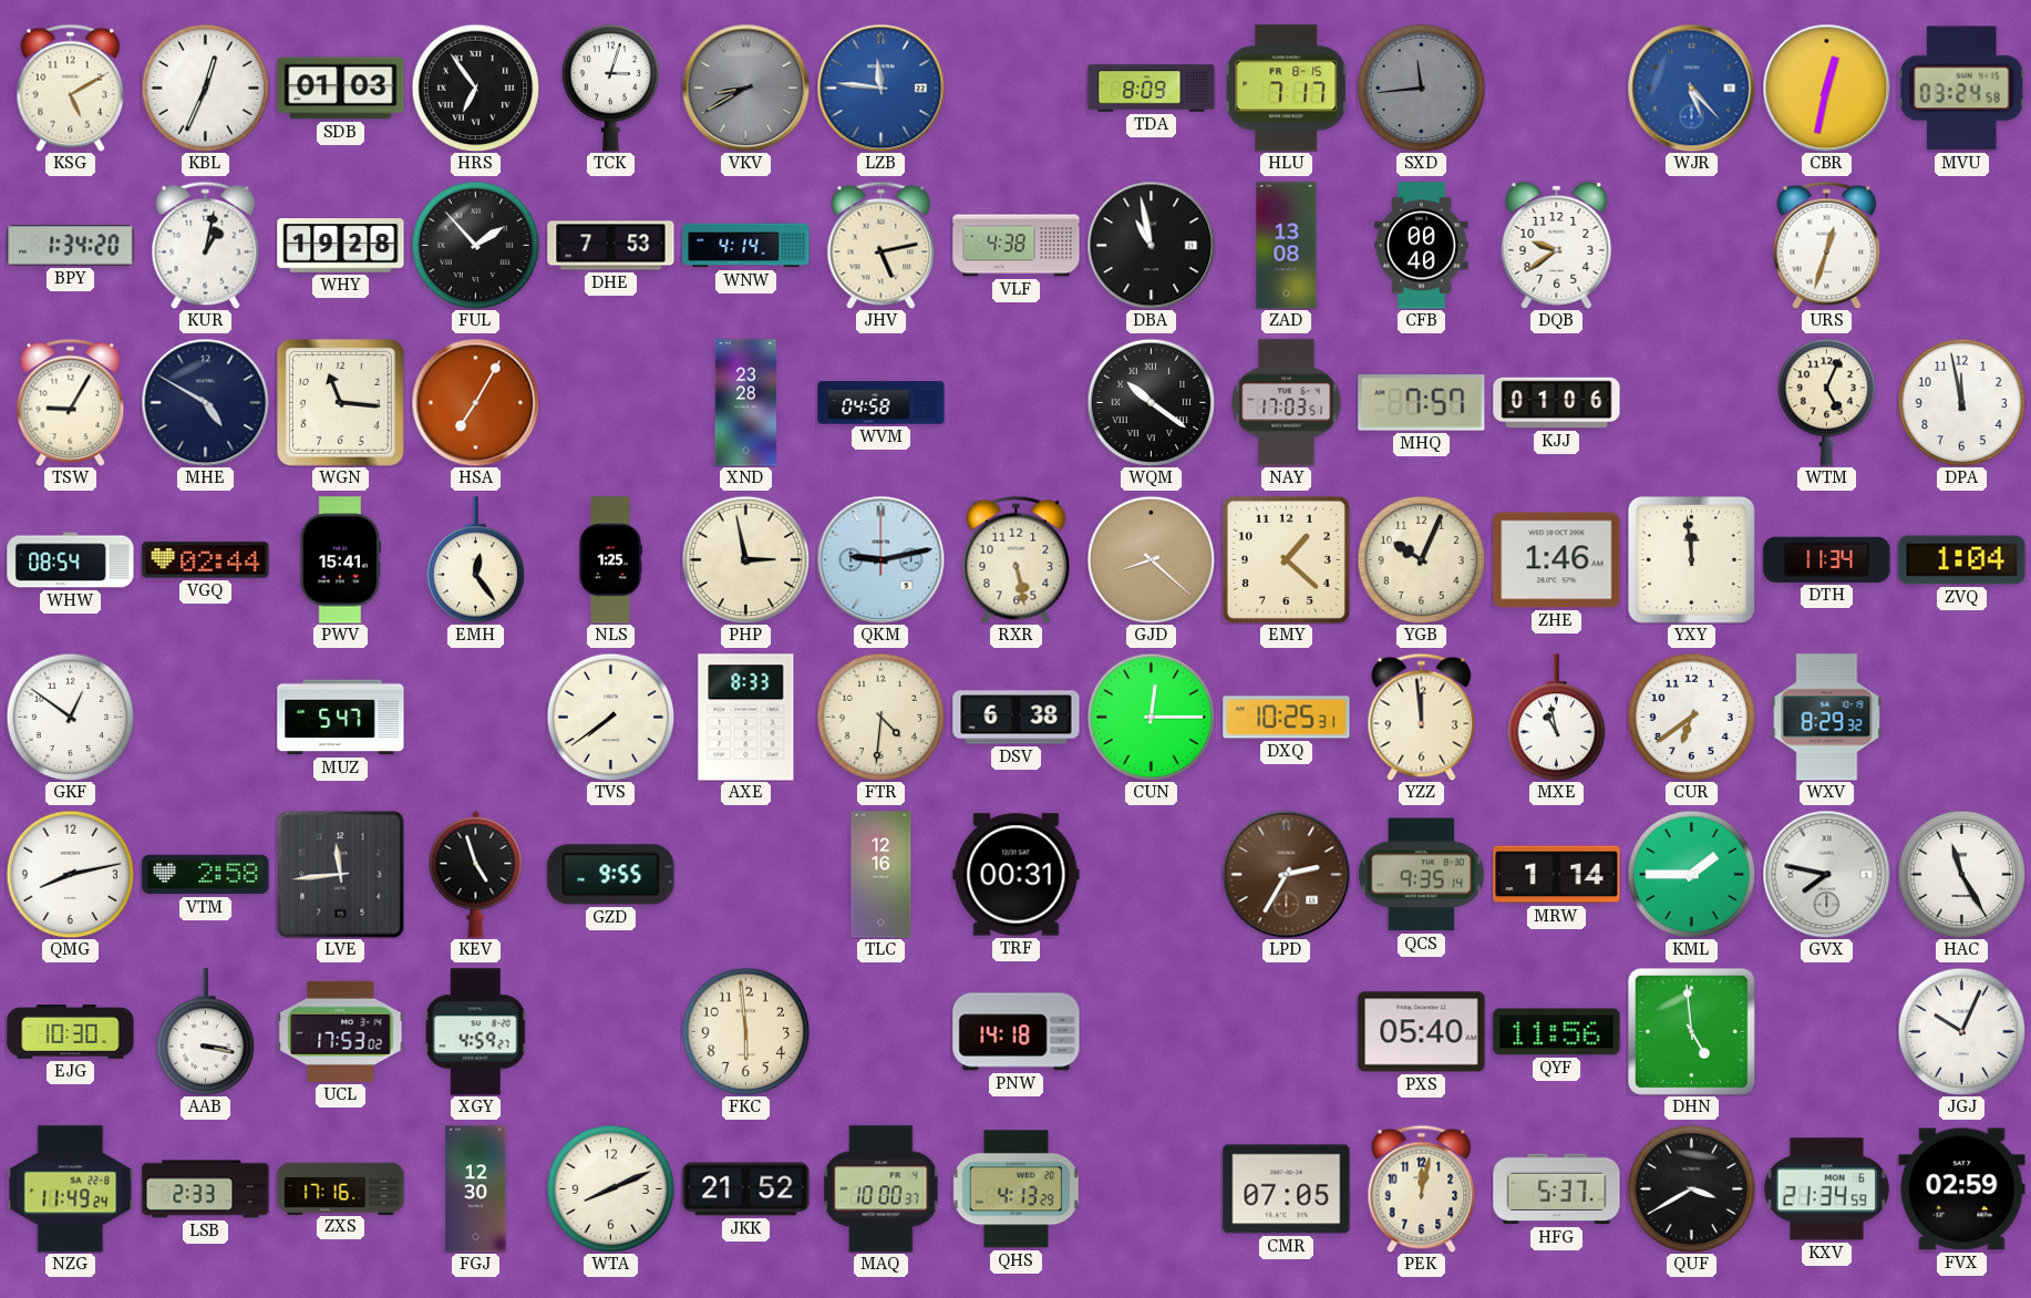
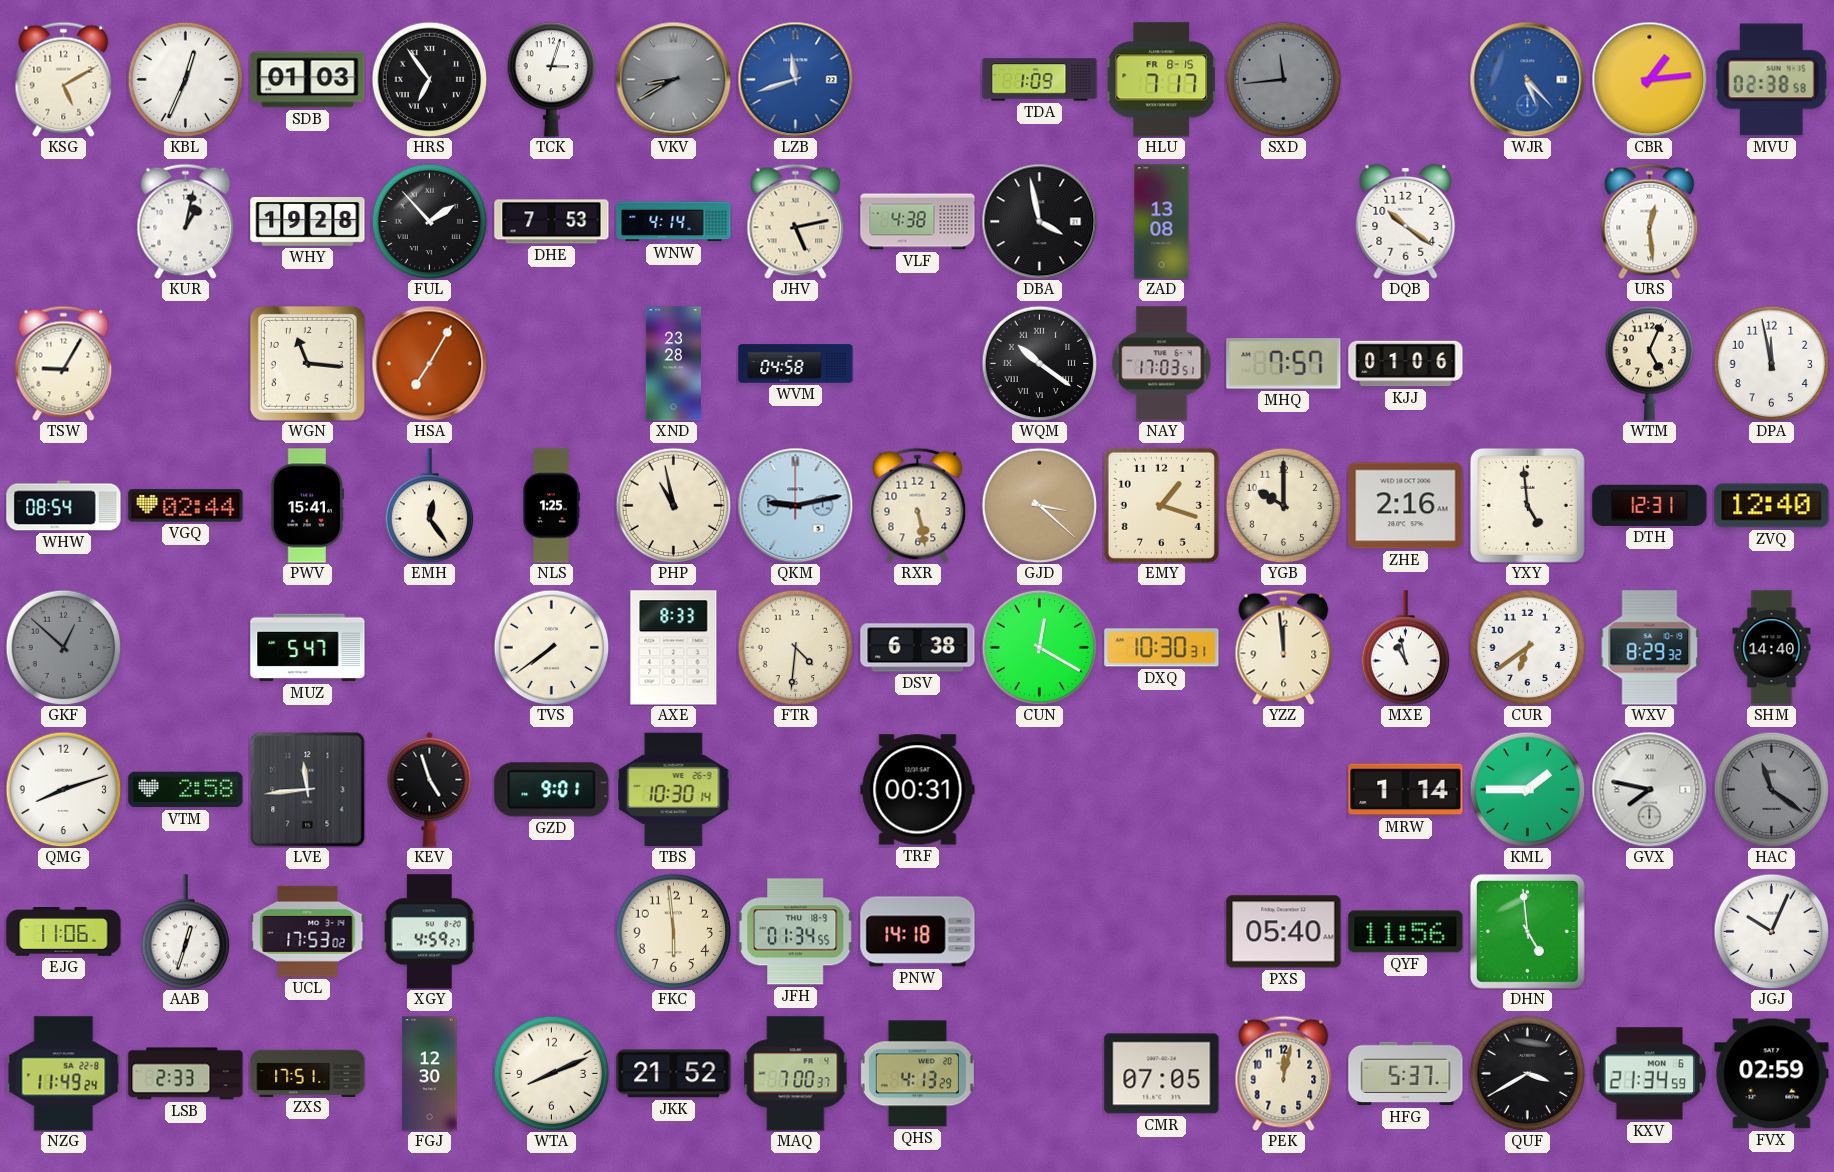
LZB: 11:46 -> 11:42
TDA: 8:09 -> 1:09
CBR: 12:32 -> 1:14
MVU: 03:24 -> 02:38
BPY: 1:34 -> none
DBA: 10:58 -> 3:58
CFB: 00:40 -> none
DQB: 9:39 -> 10:21
URS: 12:33 -> 12:29
MHE: 4:50 -> none
PHP: 2:58 -> 10:58
GJD: 8:22 -> 3:22
EMY: 1:22 -> 1:18
YGB: 10:04 -> 10:00
ZHE: 1:46 -> 2:16
YXY: 11:59 -> 4:59
DTH: 11:34 -> 12:31
ZVQ: 1:04 -> 12:40
GKF: 12:51 -> 12:52
GKF dial: white -> grey
CUN: 12:15 -> 12:20
DXQ: 10:25 -> 10:30
SHM: none -> 14:40
QMG: 8:13 -> 8:12
GZD: 9:55 -> 9:01
TBS: none -> 10:30
TLC: 12:16 -> none
LPD: 2:35 -> none
QCS: 9:35 -> none
HAC: 11:25 -> 11:21
HAC dial: white -> grey
EJG: 10:30 -> 11:06
AAB: 3:17 -> 12:33
JFH: none -> 01:34
ZXS: 17:16 -> 17:51
MAQ: 10:00 -> 7:00
